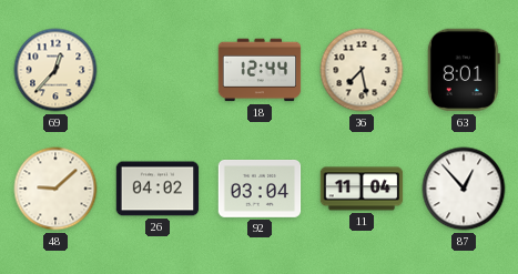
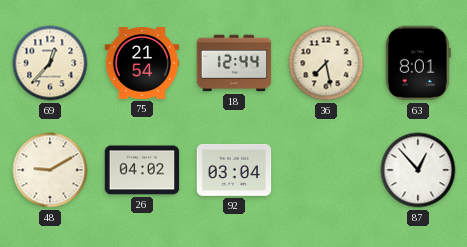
75: none -> 21:54
48: 9:08 -> 9:10
11: 11:04 -> none
